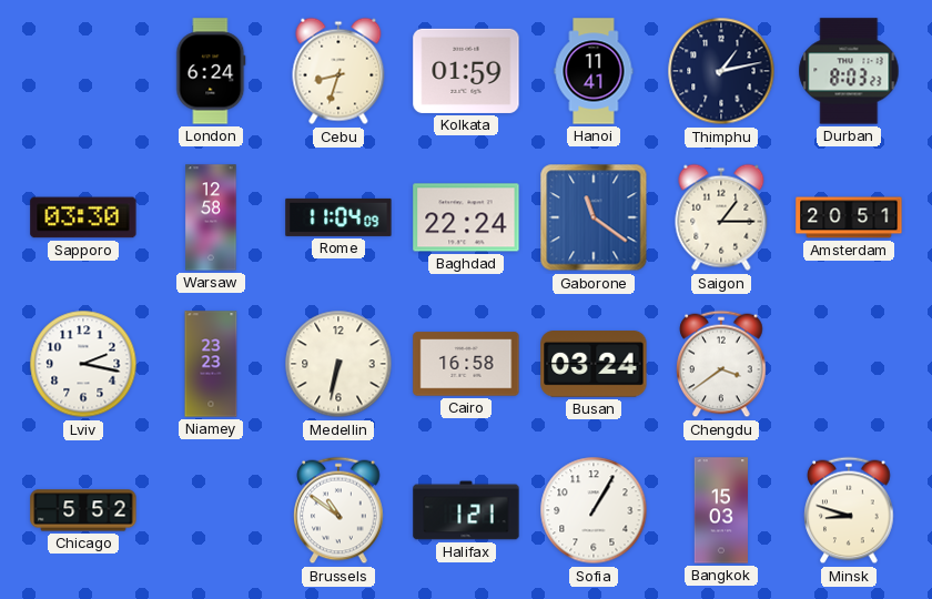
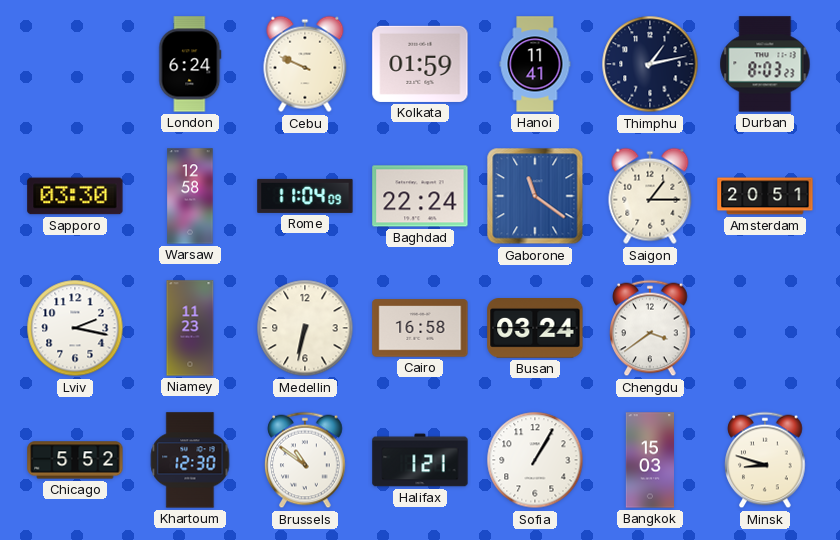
Cebu: 8:33 -> 9:49
Niamey: 23:23 -> 11:23
Khartoum: none -> 12:30
